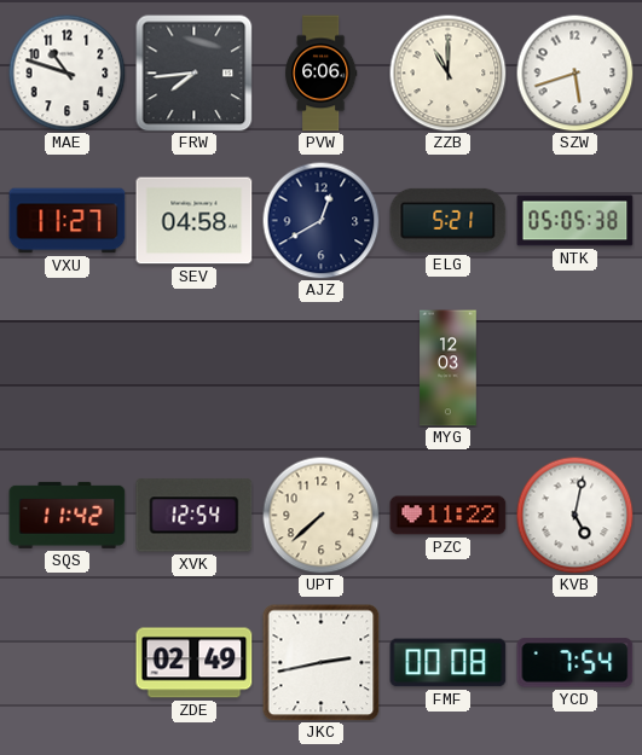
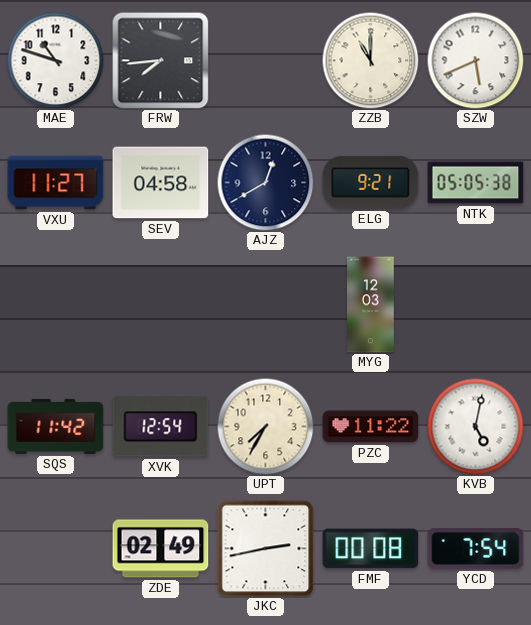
PVW: 6:06 -> none
SZW: 5:42 -> 5:41
ELG: 5:21 -> 9:21
UPT: 7:38 -> 7:35
